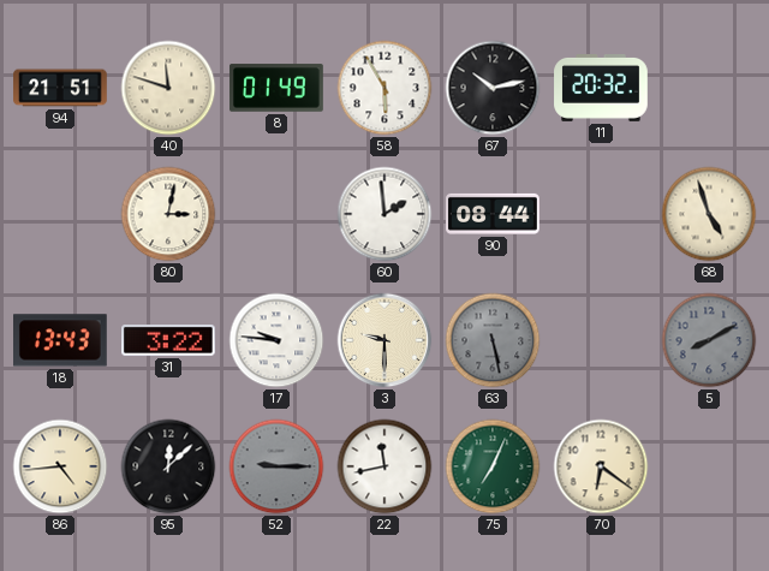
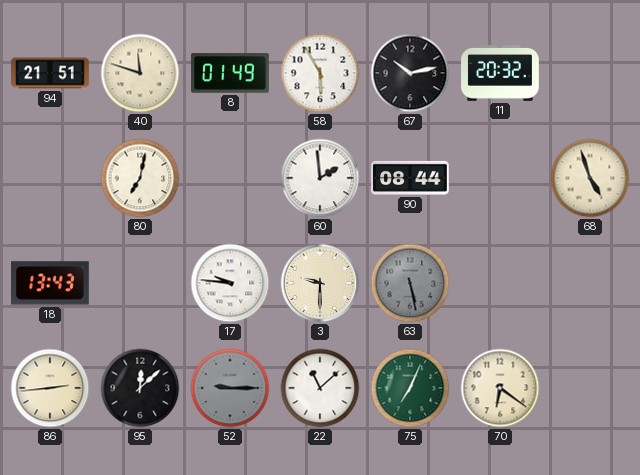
80: 3:02 -> 7:02
31: 3:22 -> none
5: 8:10 -> none
86: 4:44 -> 2:44
22: 11:43 -> 11:08
